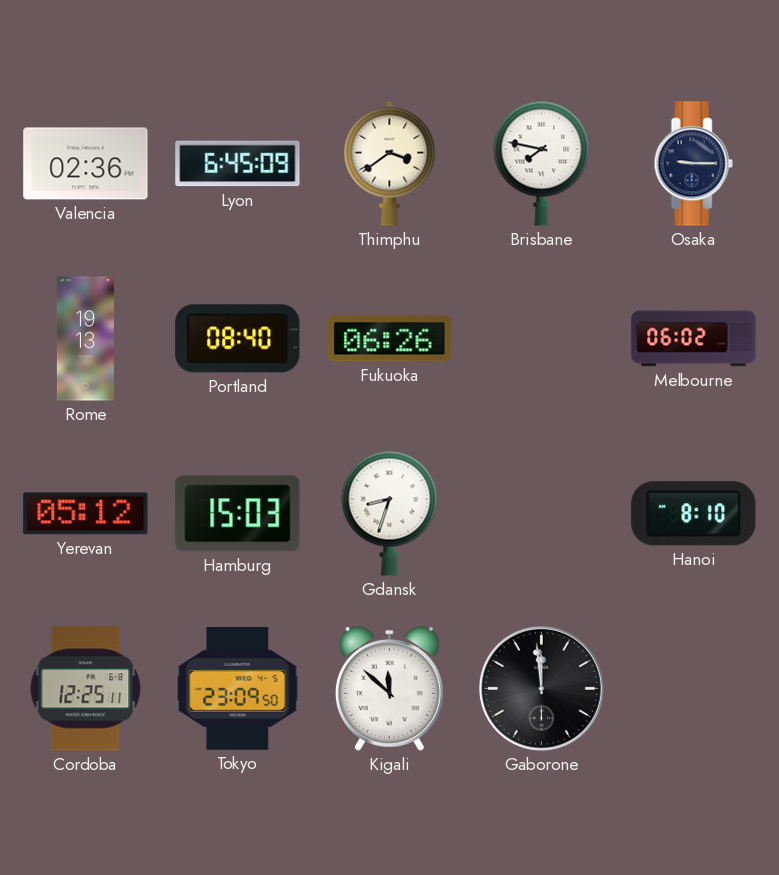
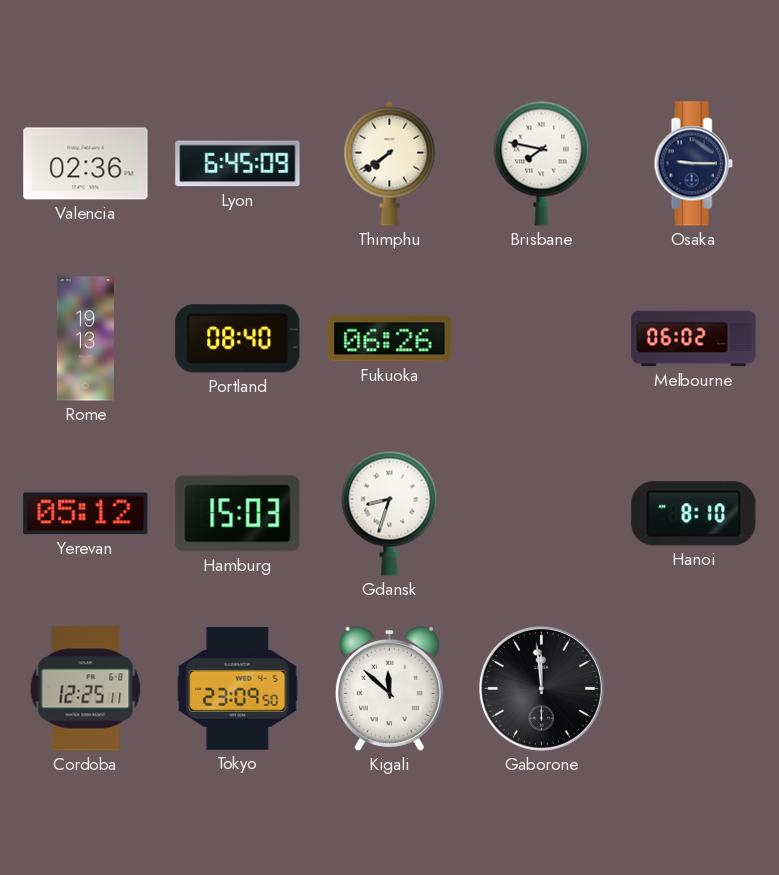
Thimphu: 3:39 -> 7:39
